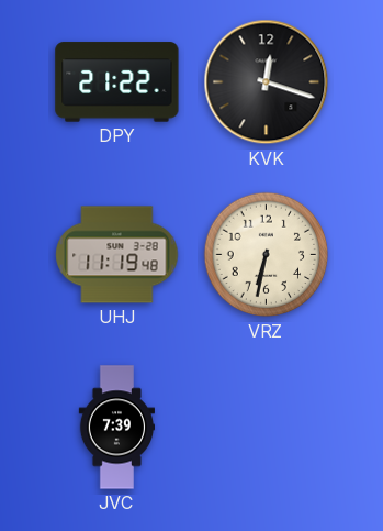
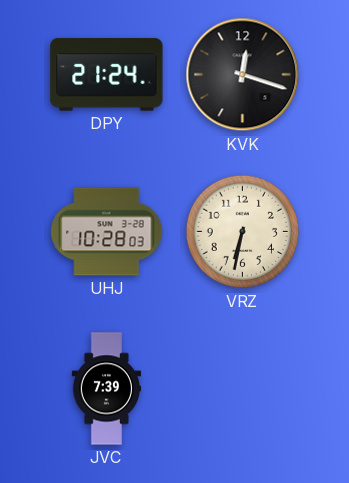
DPY: 21:22 -> 21:24
UHJ: 11:19 -> 10:28
